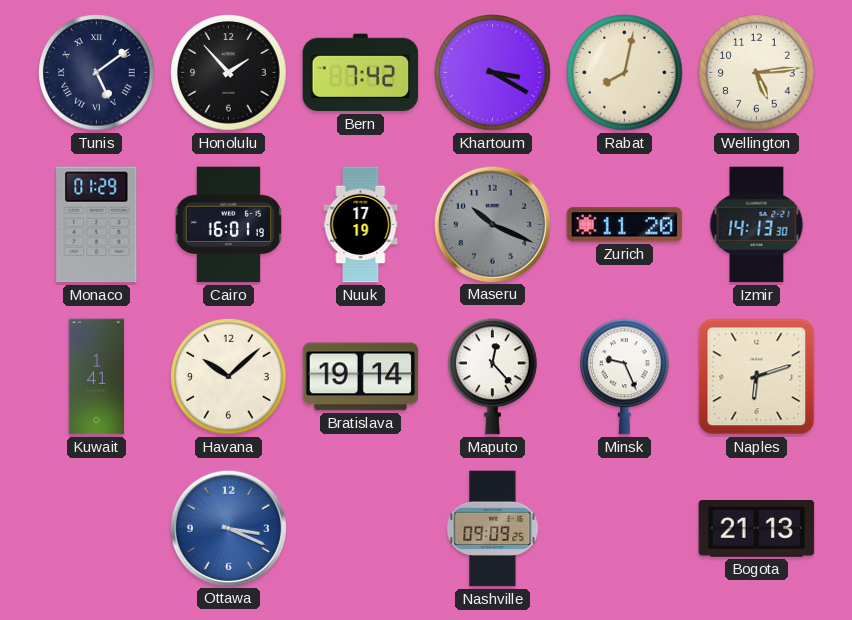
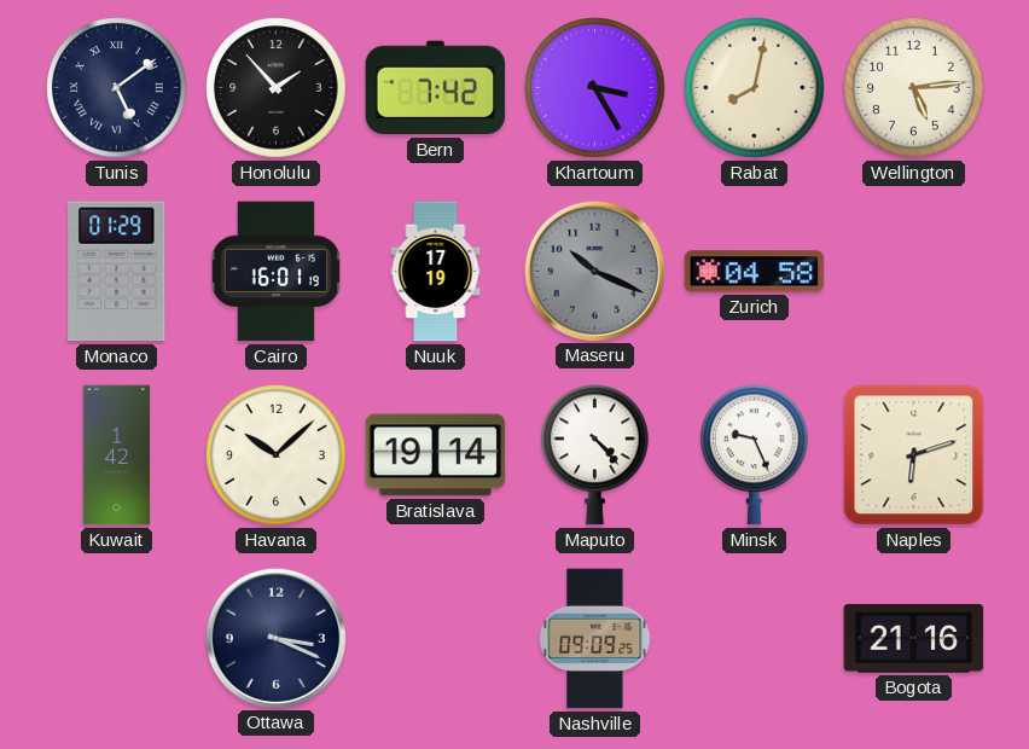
Khartoum: 3:20 -> 3:25
Zurich: 11:20 -> 04:58
Izmir: 14:13 -> none
Kuwait: 1:41 -> 1:42
Maputo: 12:23 -> 4:23
Ottawa dial: blue -> navy
Bogota: 21:13 -> 21:16
